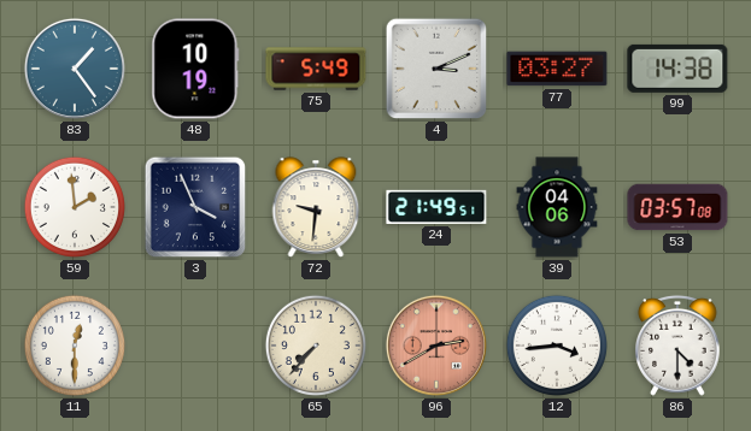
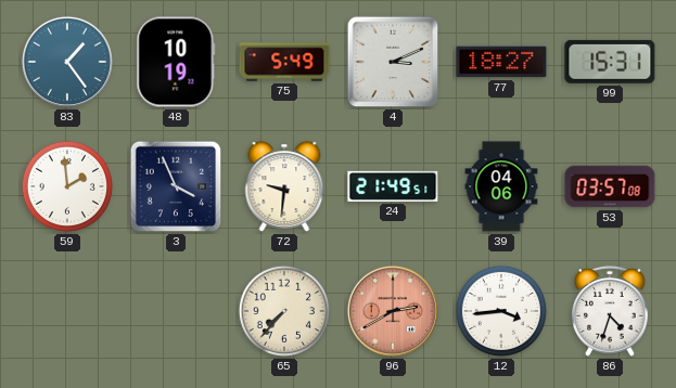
77: 03:27 -> 18:27
99: 14:38 -> 15:31
11: 12:30 -> none
86: 4:30 -> 4:33
